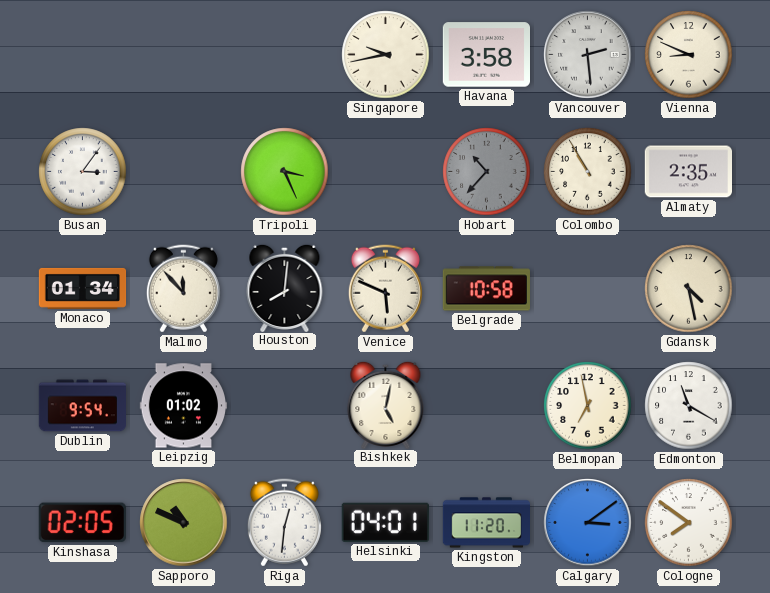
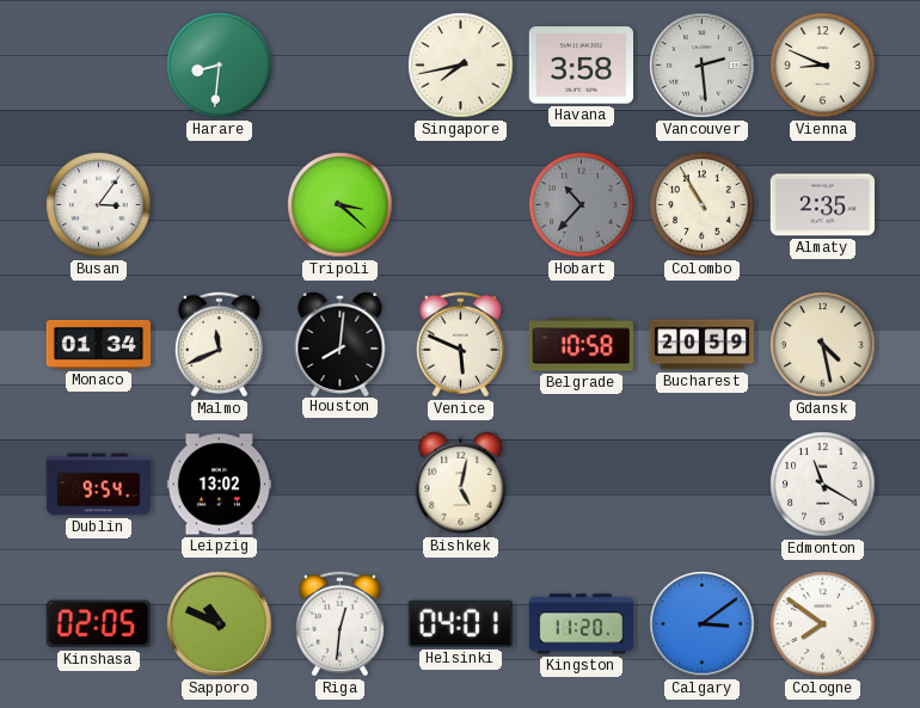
Harare: none -> 8:31
Singapore: 9:43 -> 7:43
Tripoli: 3:26 -> 3:22
Malmo: 11:53 -> 11:41
Bucharest: none -> 20:59
Leipzig: 01:02 -> 13:02
Belmopan: 6:58 -> none
